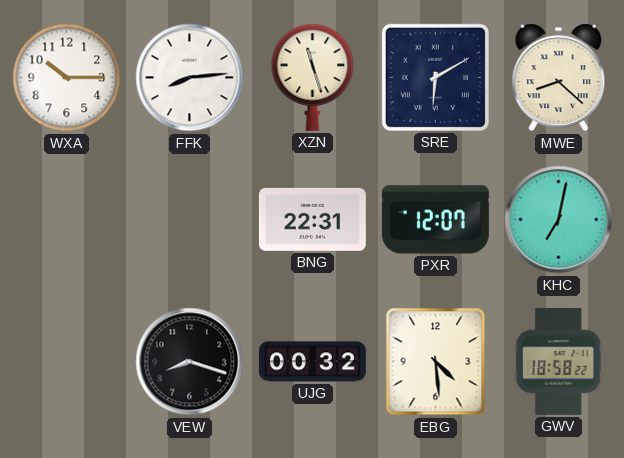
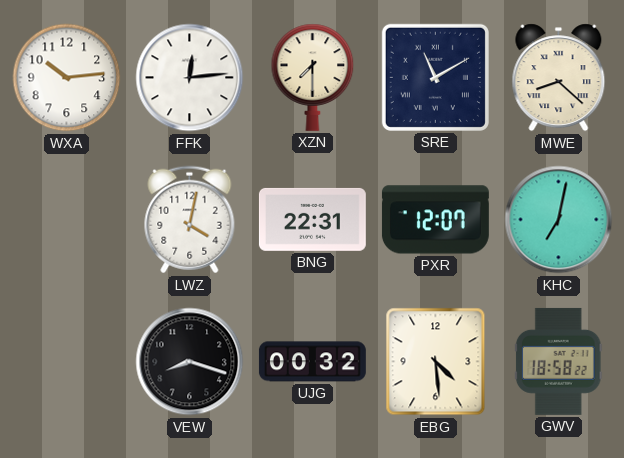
WXA: 10:15 -> 10:14
FFK: 8:14 -> 12:14
XZN: 11:27 -> 7:30
SRE: 6:10 -> 11:10
LWZ: none -> 4:02
